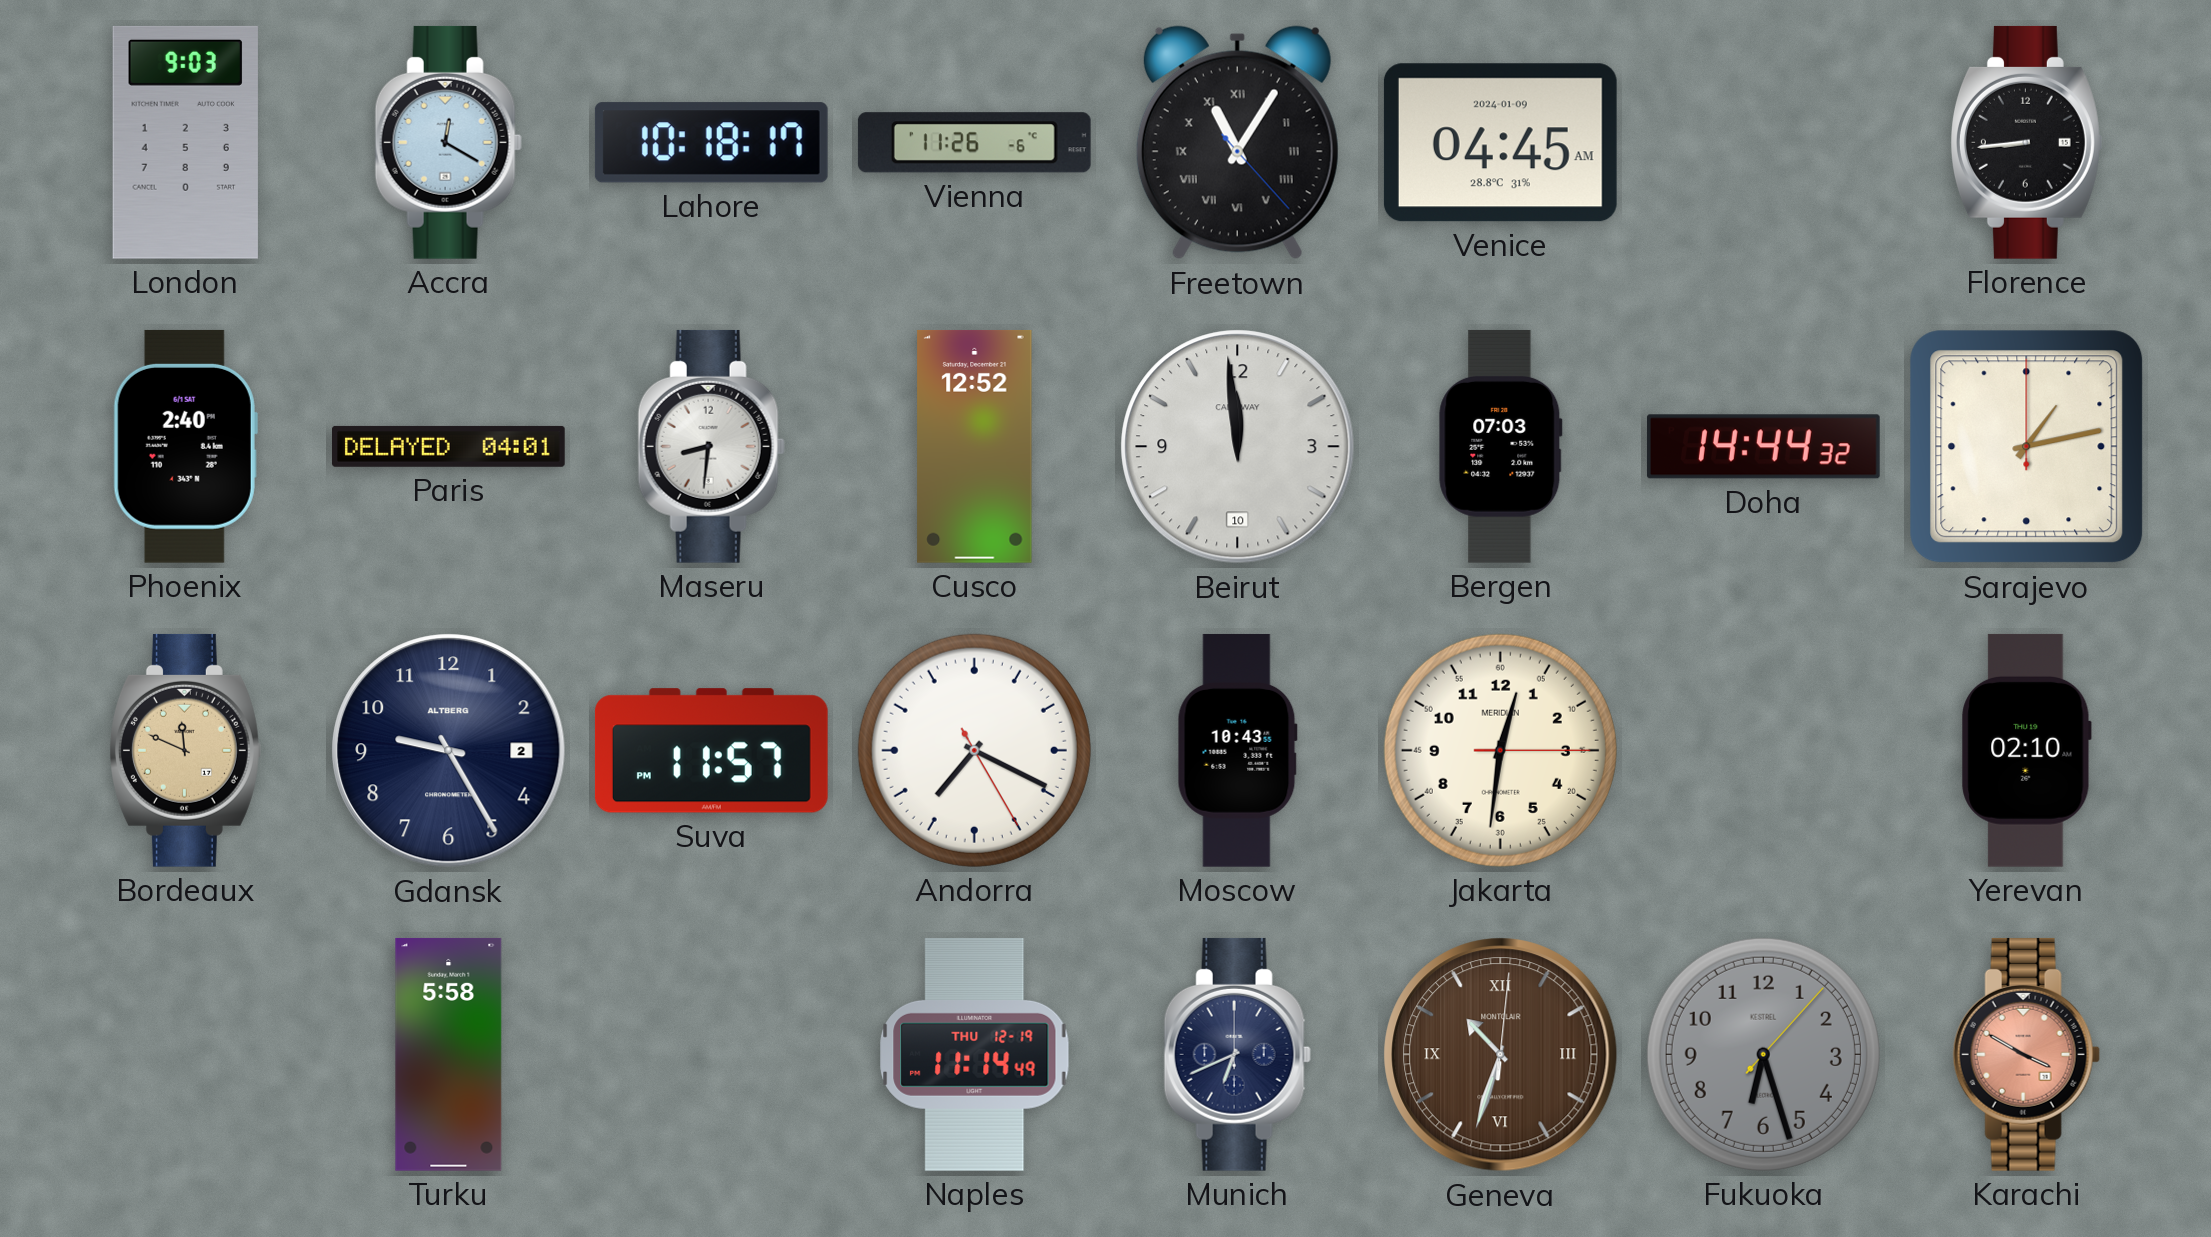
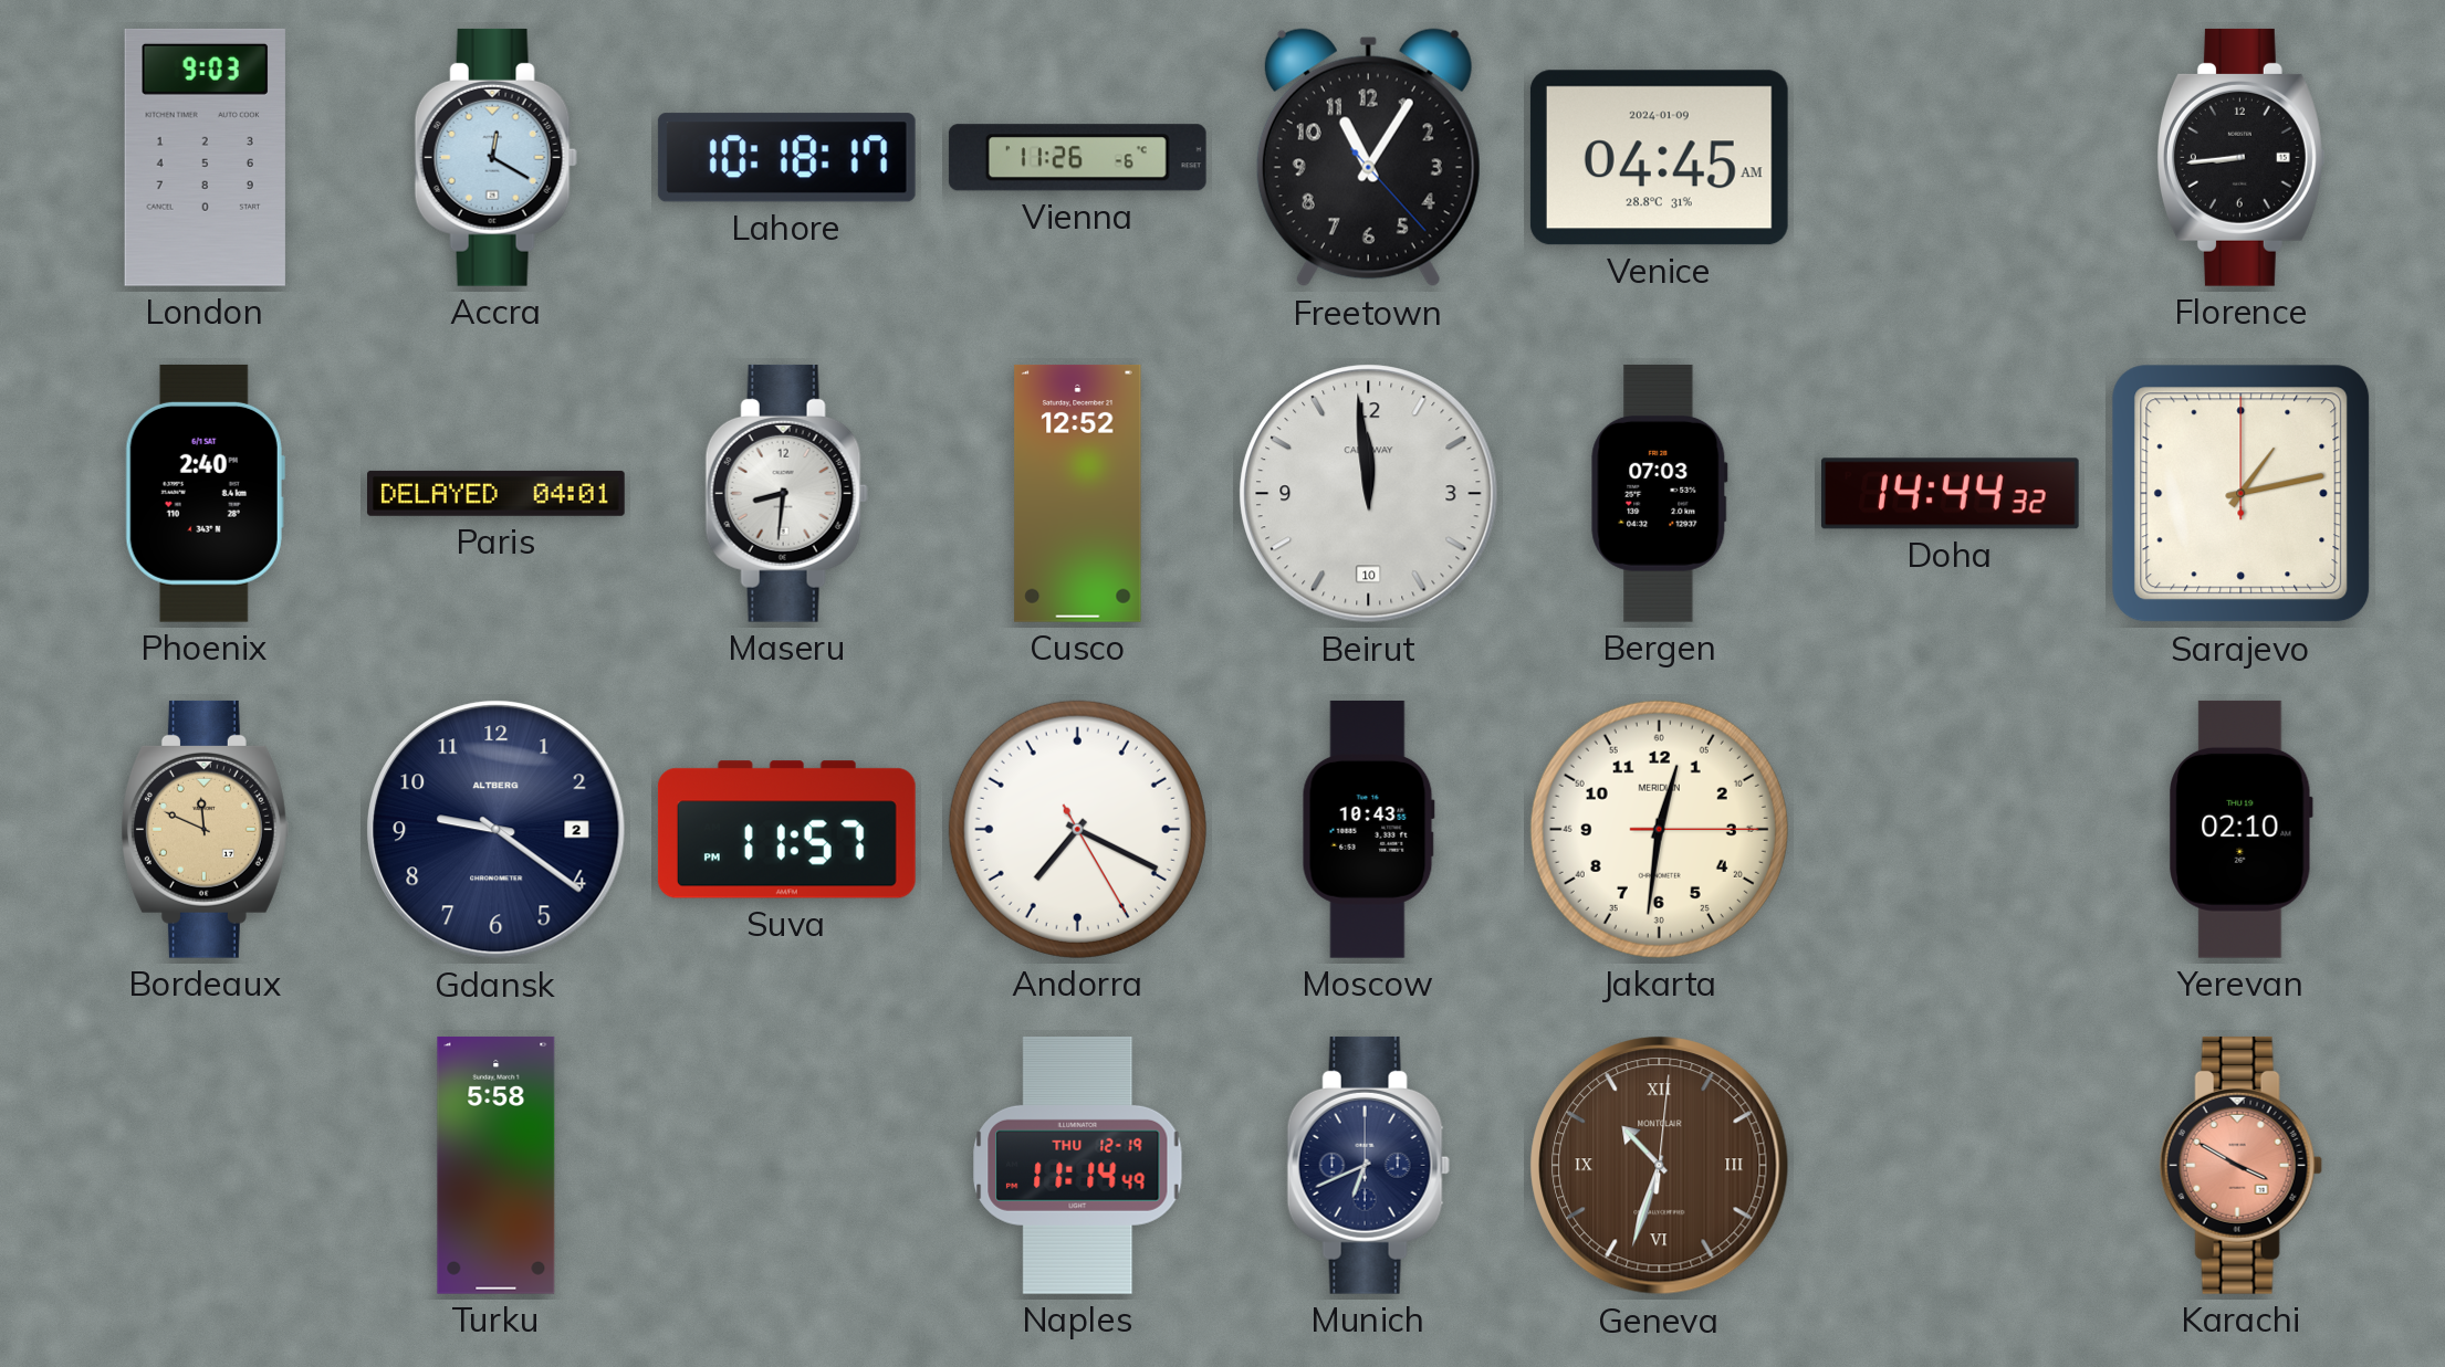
Freetown numerals: Roman -> Arabic
Gdansk: 9:25 -> 9:21
Fukuoka: 6:27 -> none
